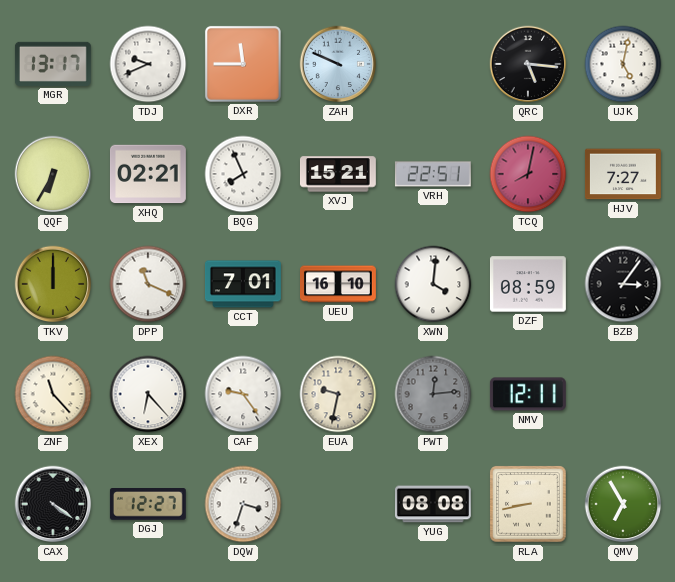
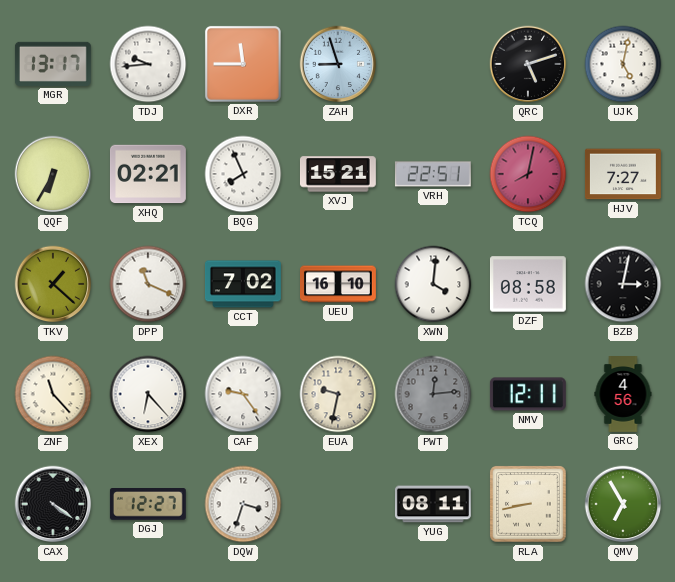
TDJ: 9:41 -> 9:44
ZAH: 9:49 -> 8:57
QRC: 5:16 -> 5:12
TKV: 12:00 -> 1:22
CCT: 7:01 -> 7:02
DZF: 08:59 -> 08:58
BZB: 3:06 -> 3:02
GRC: none -> 4:56
YUG: 08:08 -> 08:11
